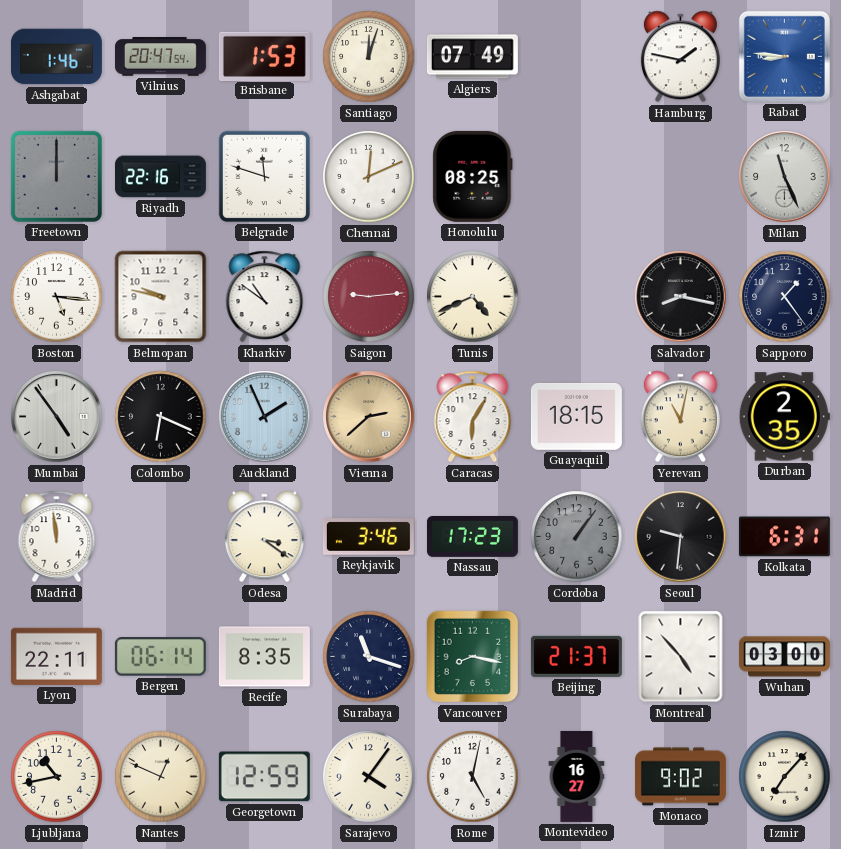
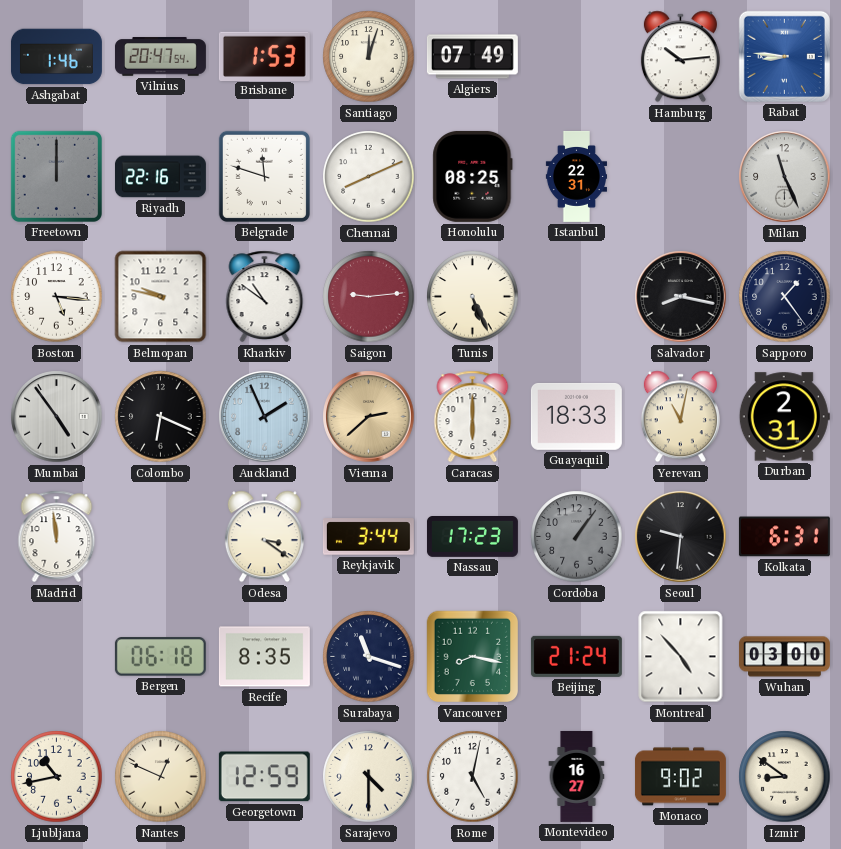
Hamburg: 1:47 -> 10:14
Chennai: 12:11 -> 8:11
Istanbul: none -> 22:31
Tunis: 4:41 -> 5:26
Caracas: 6:05 -> 6:00
Guayaquil: 18:15 -> 18:33
Durban: 2:35 -> 2:31
Reykjavik: 3:46 -> 3:44
Lyon: 22:11 -> none
Bergen: 06:14 -> 06:18
Beijing: 21:37 -> 21:24
Sarajevo: 4:06 -> 4:30
Izmir: 7:07 -> 8:51
